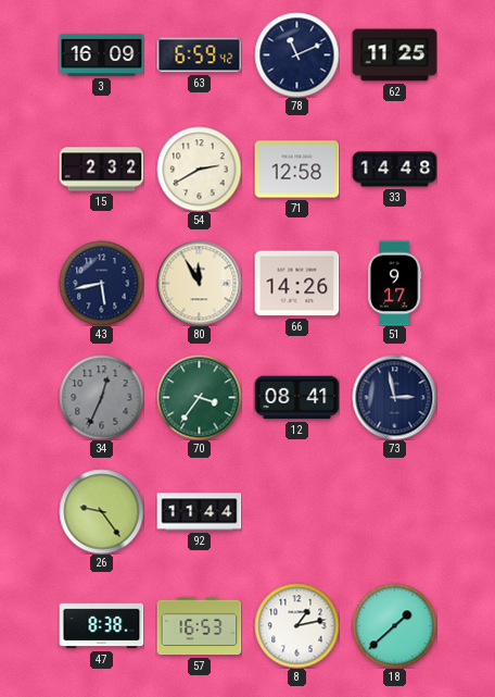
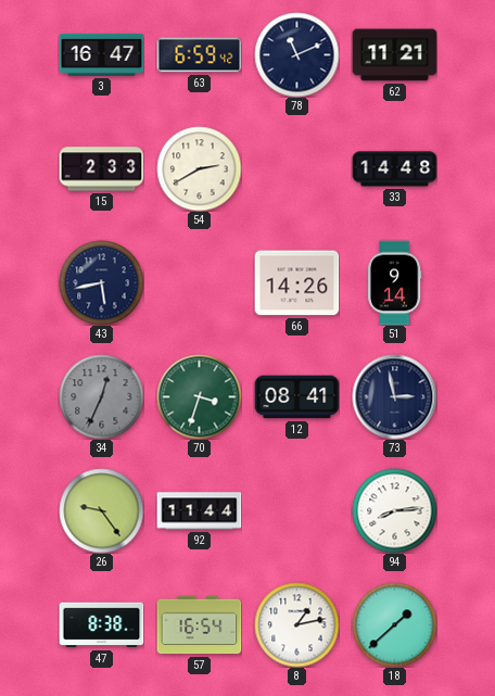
3: 16:09 -> 16:47
62: 11:25 -> 11:21
15: 2:32 -> 2:33
71: 12:58 -> none
80: 11:55 -> none
51: 9:17 -> 9:14
70: 3:36 -> 3:33
94: none -> 8:14
57: 16:53 -> 16:54
